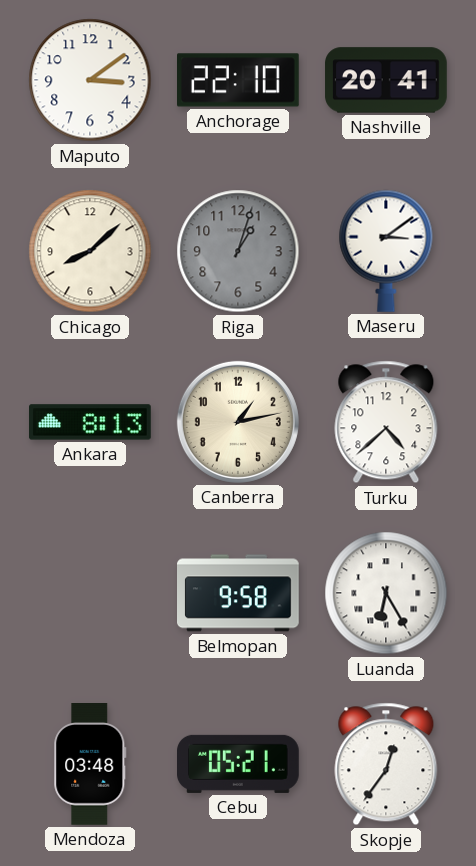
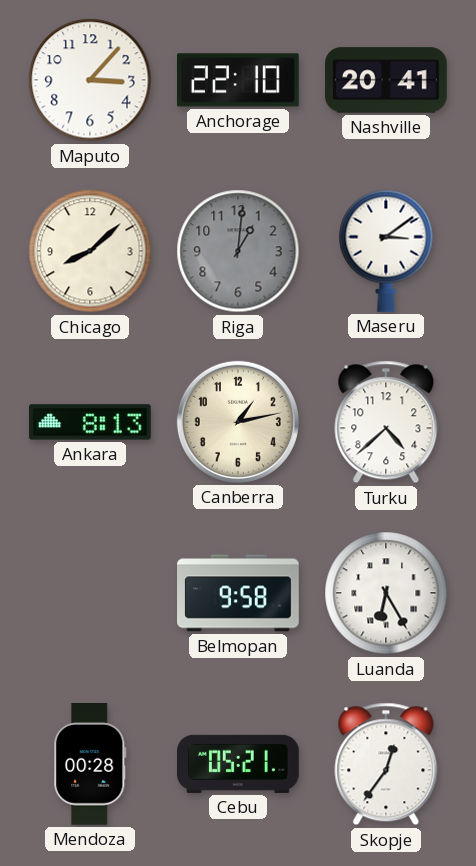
Maputo: 3:09 -> 3:07
Riga: 1:03 -> 1:01
Mendoza: 03:48 -> 00:28
